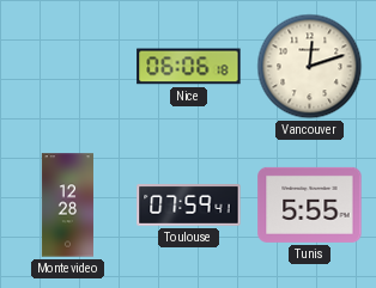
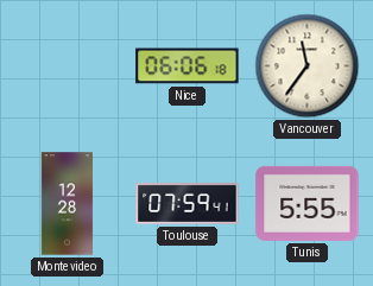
Vancouver: 12:12 -> 11:36
